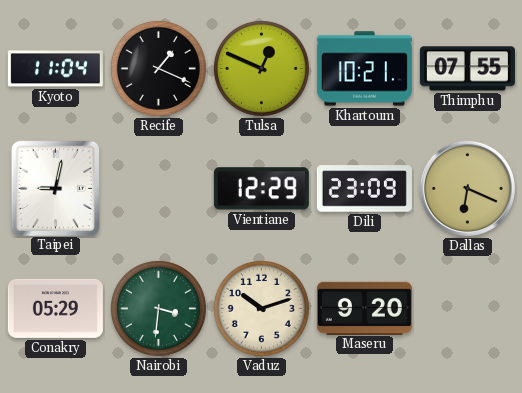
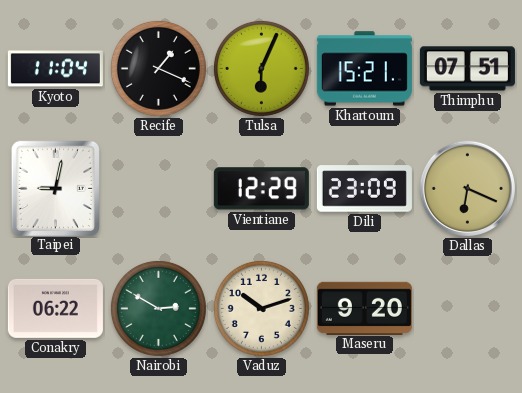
Tulsa: 12:49 -> 6:04
Khartoum: 10:21 -> 15:21
Thimphu: 07:55 -> 07:51
Conakry: 05:29 -> 06:22
Nairobi: 3:31 -> 2:50
